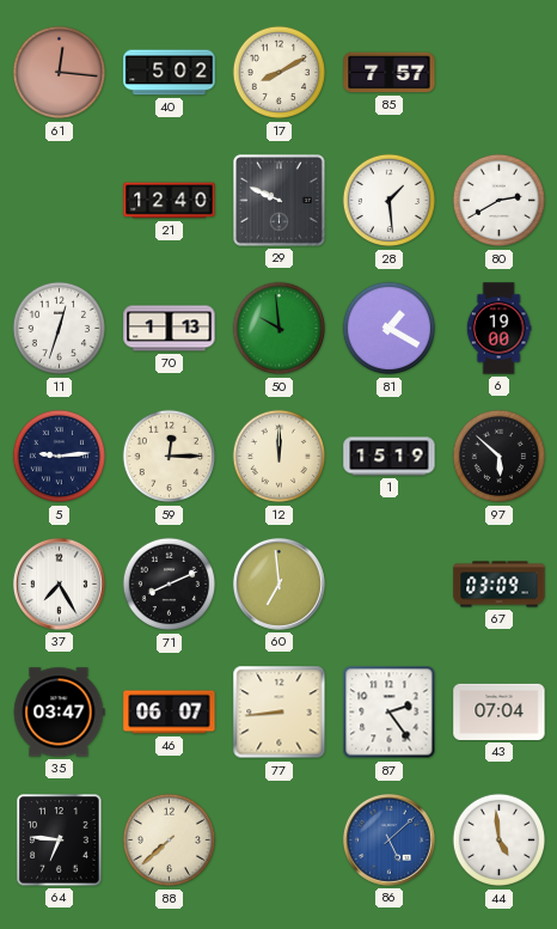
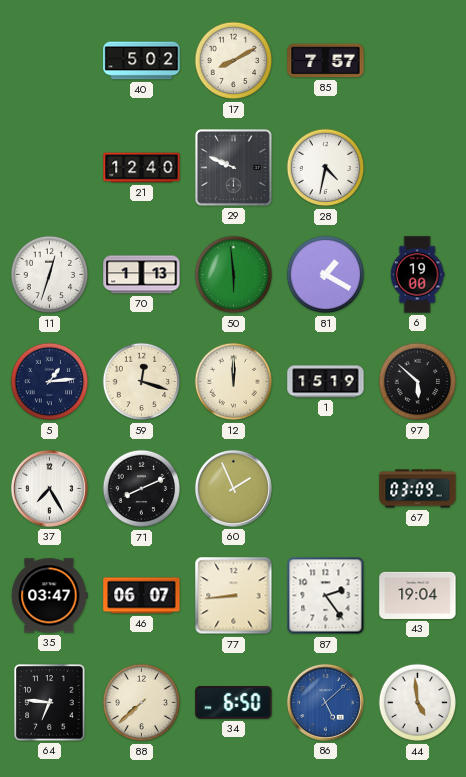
61: 12:16 -> none
28: 1:29 -> 4:32
80: 2:40 -> none
50: 9:59 -> 5:59
5: 9:14 -> 1:14
59: 12:15 -> 12:18
60: 6:59 -> 1:56
43: 07:04 -> 19:04
34: none -> 6:50
